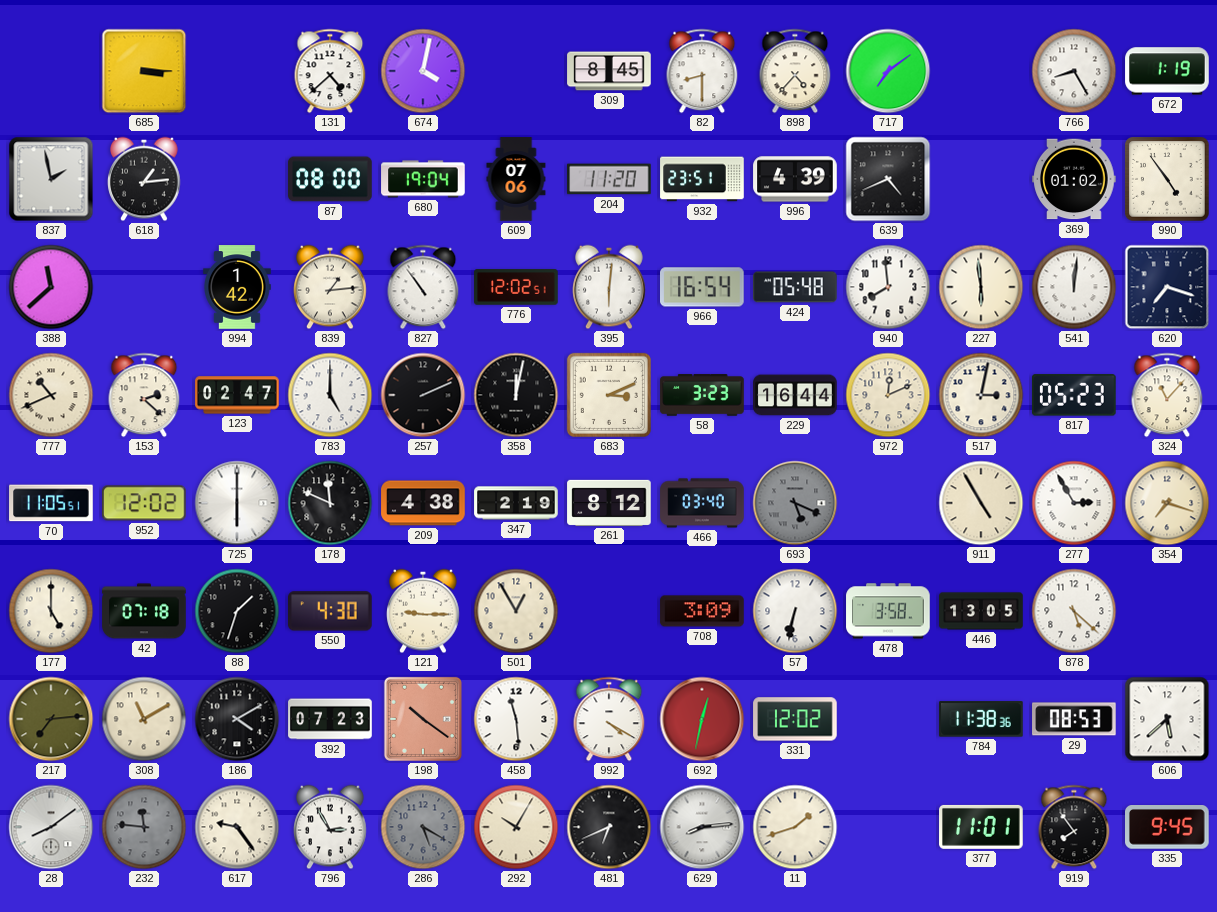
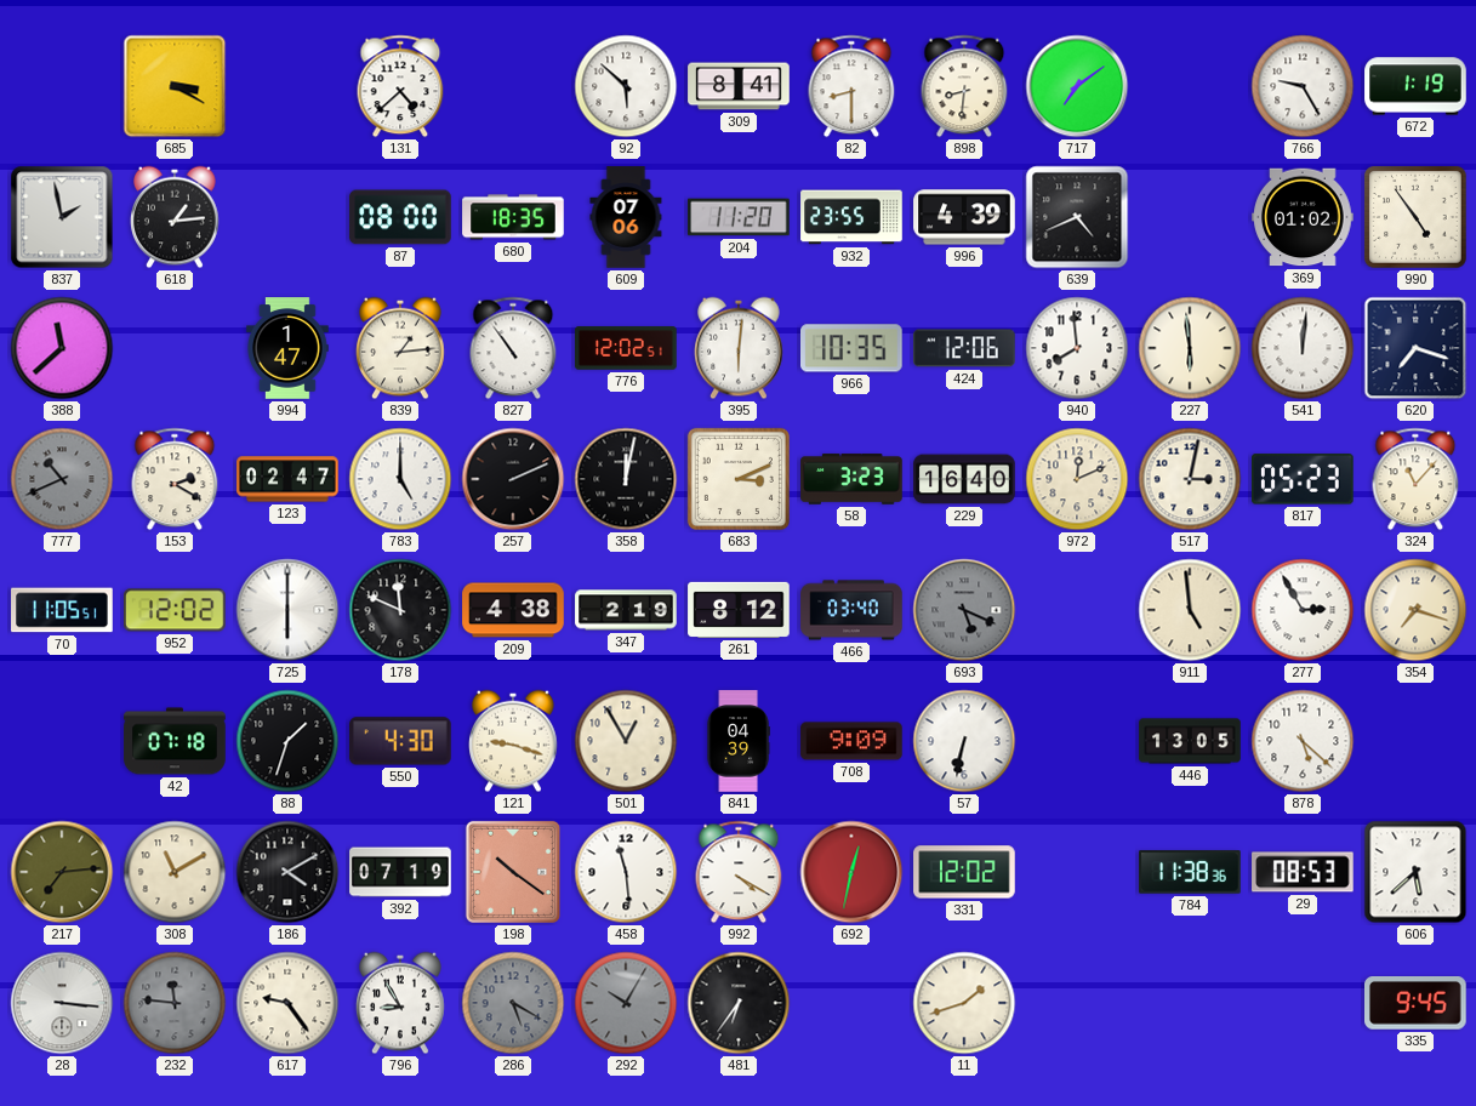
685: 3:15 -> 3:20
674: 4:02 -> none
92: none -> 5:52
309: 8:45 -> 8:41
898: 4:37 -> 8:31
766: 8:25 -> 9:25
680: 19:04 -> 18:35
932: 23:51 -> 23:55
994: 1:42 -> 1:47
966: 16:54 -> 10:35
424: 05:48 -> 12:06
777 dial: cream -> grey
153: 2:22 -> 2:20
229: 16:44 -> 16:40
911: 4:55 -> 4:59
177: 5:00 -> none
121: 9:15 -> 9:18
841: none -> 04:39
708: 3:09 -> 9:09
478: 3:58 -> none
392: 07:23 -> 07:19
28: 8:09 -> 3:16
796: 2:55 -> 8:55
292 dial: cream -> grey
481: 6:41 -> 6:36
629: 8:14 -> none
377: 11:01 -> none
919: 7:54 -> none
